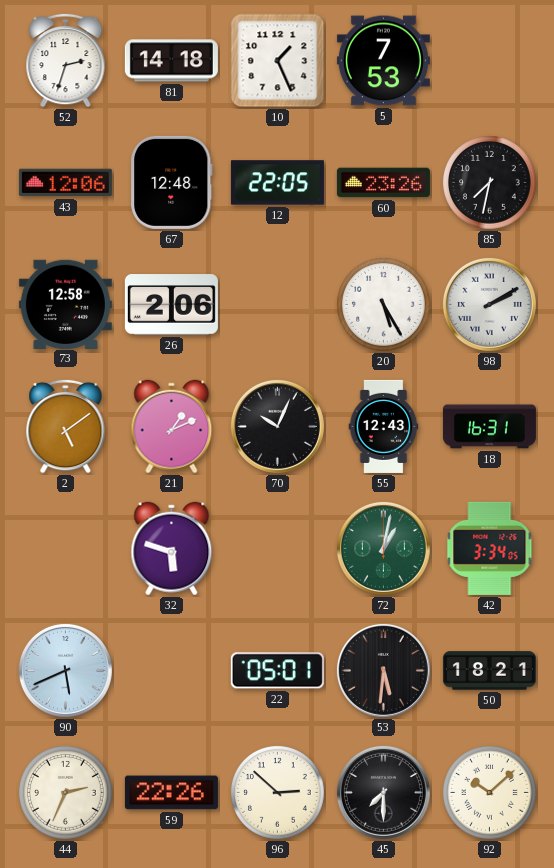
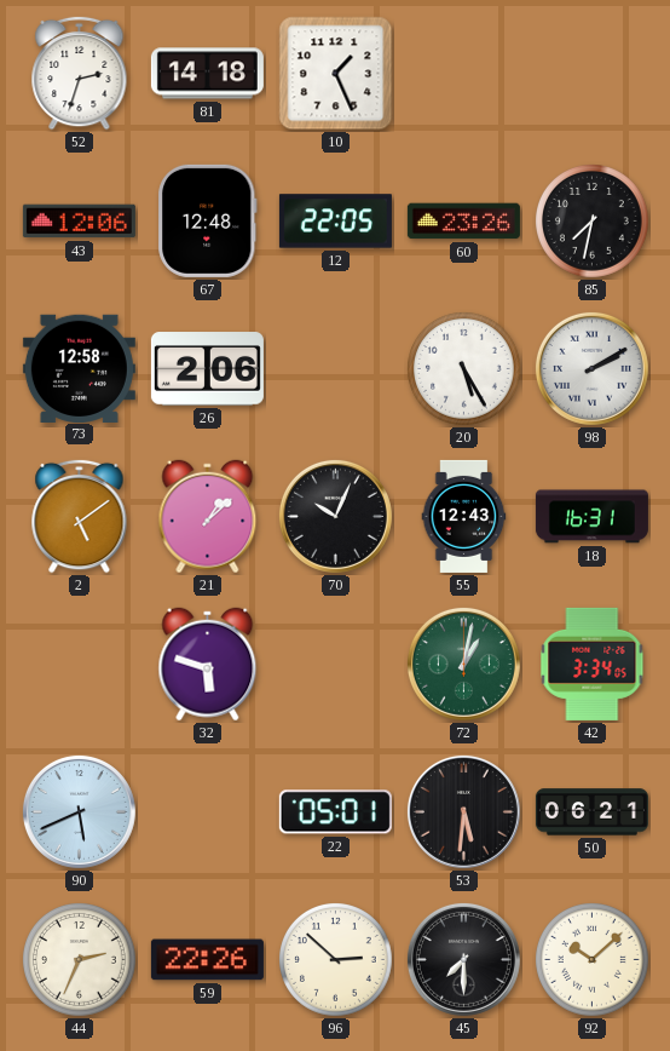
5: 7:53 -> none
21: 1:11 -> 1:08
50: 18:21 -> 06:21
